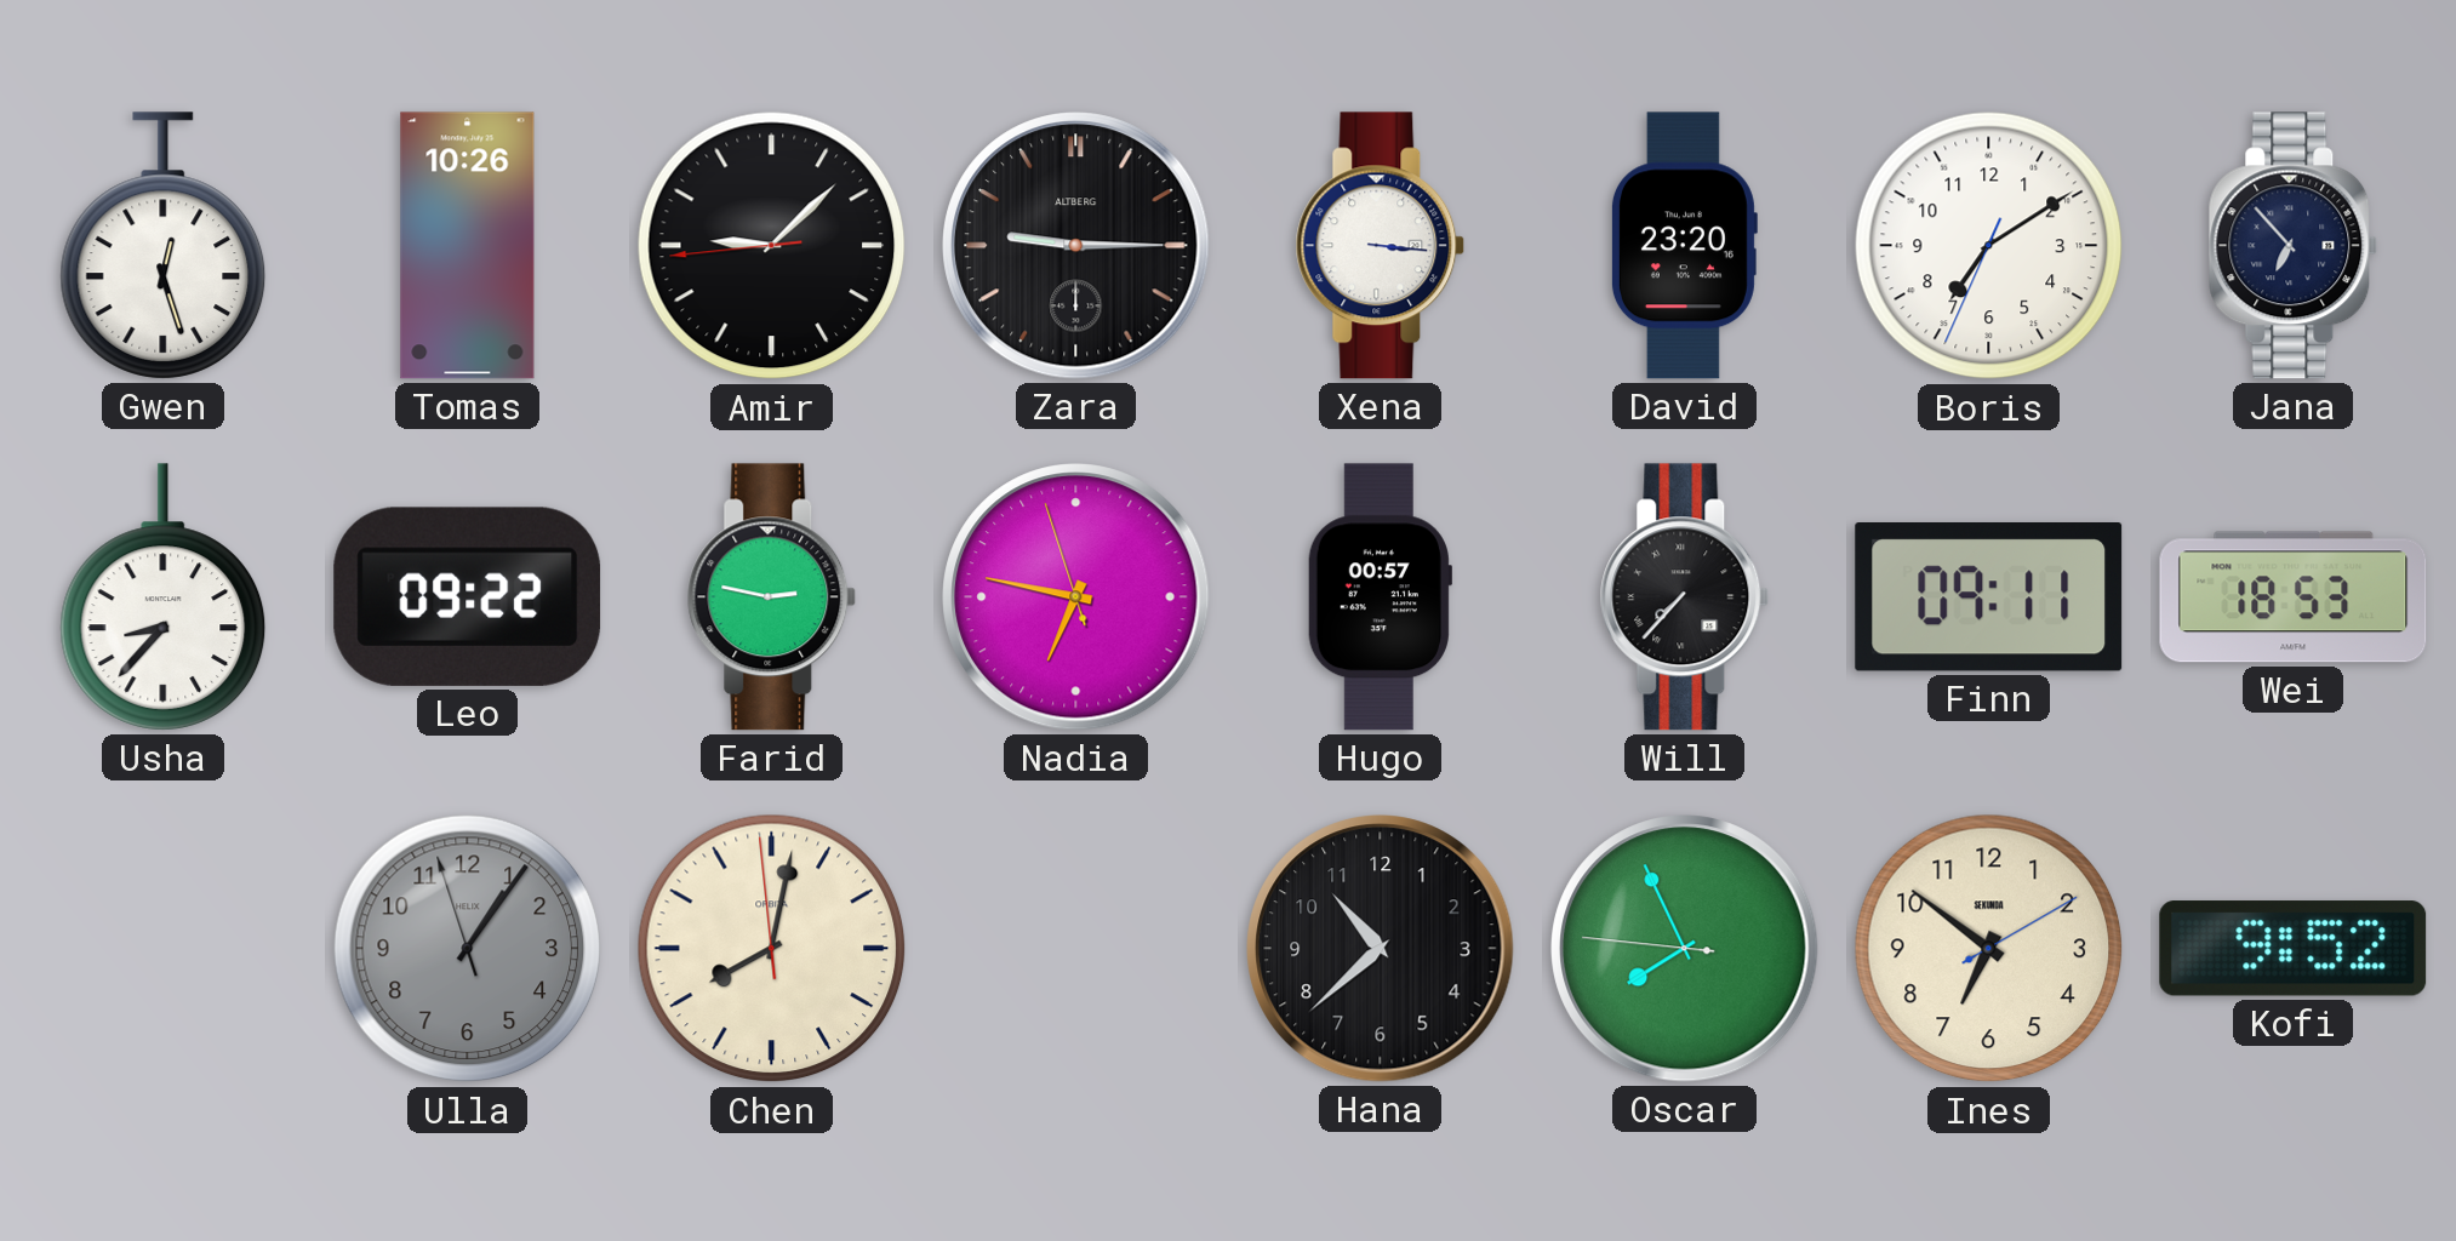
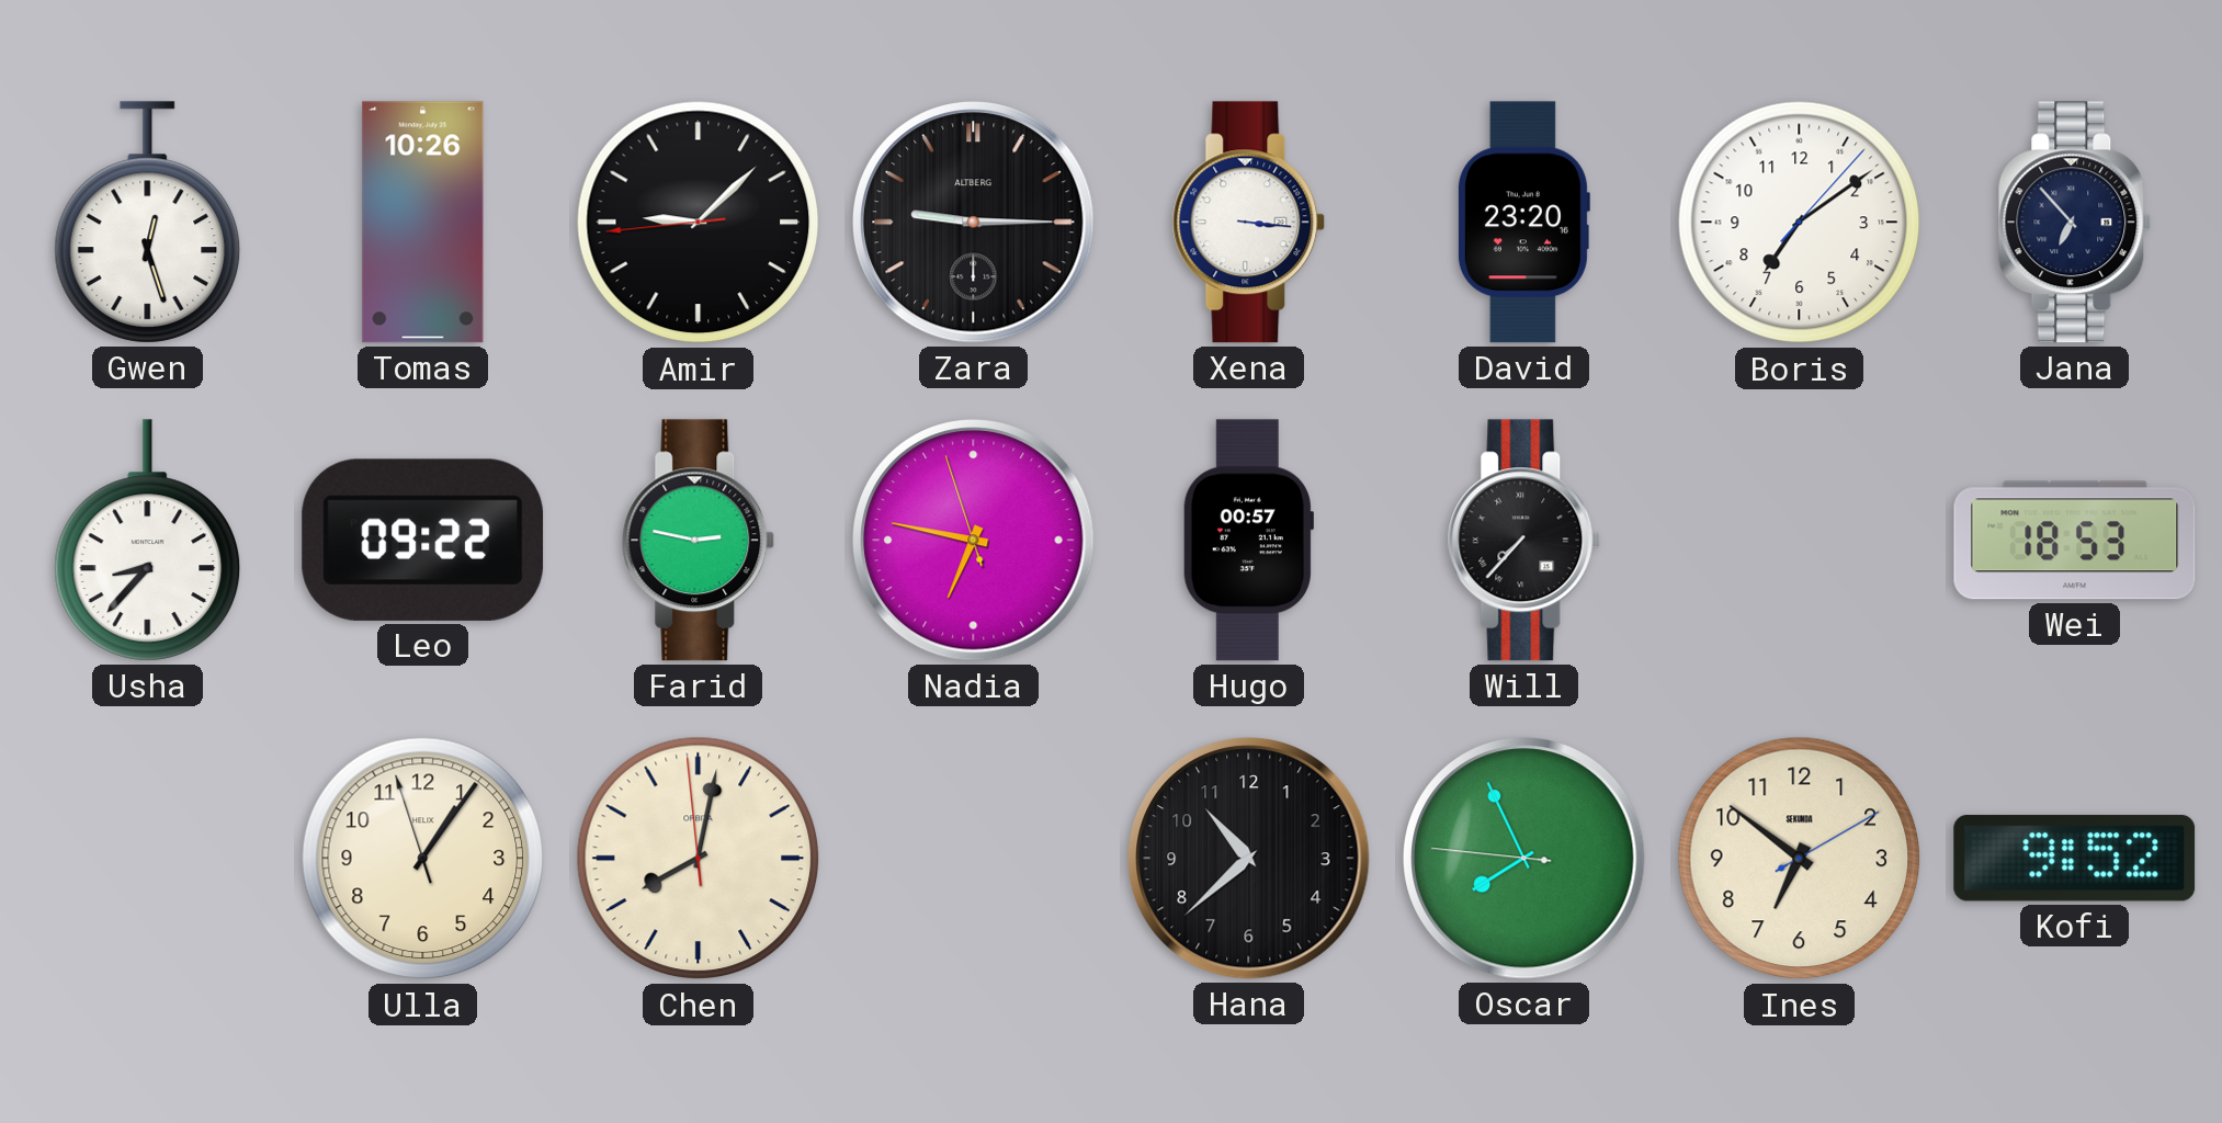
Boris: 7:09:34 -> 7:09:07
Finn: 09:11 -> none
Ulla dial: grey -> cream
